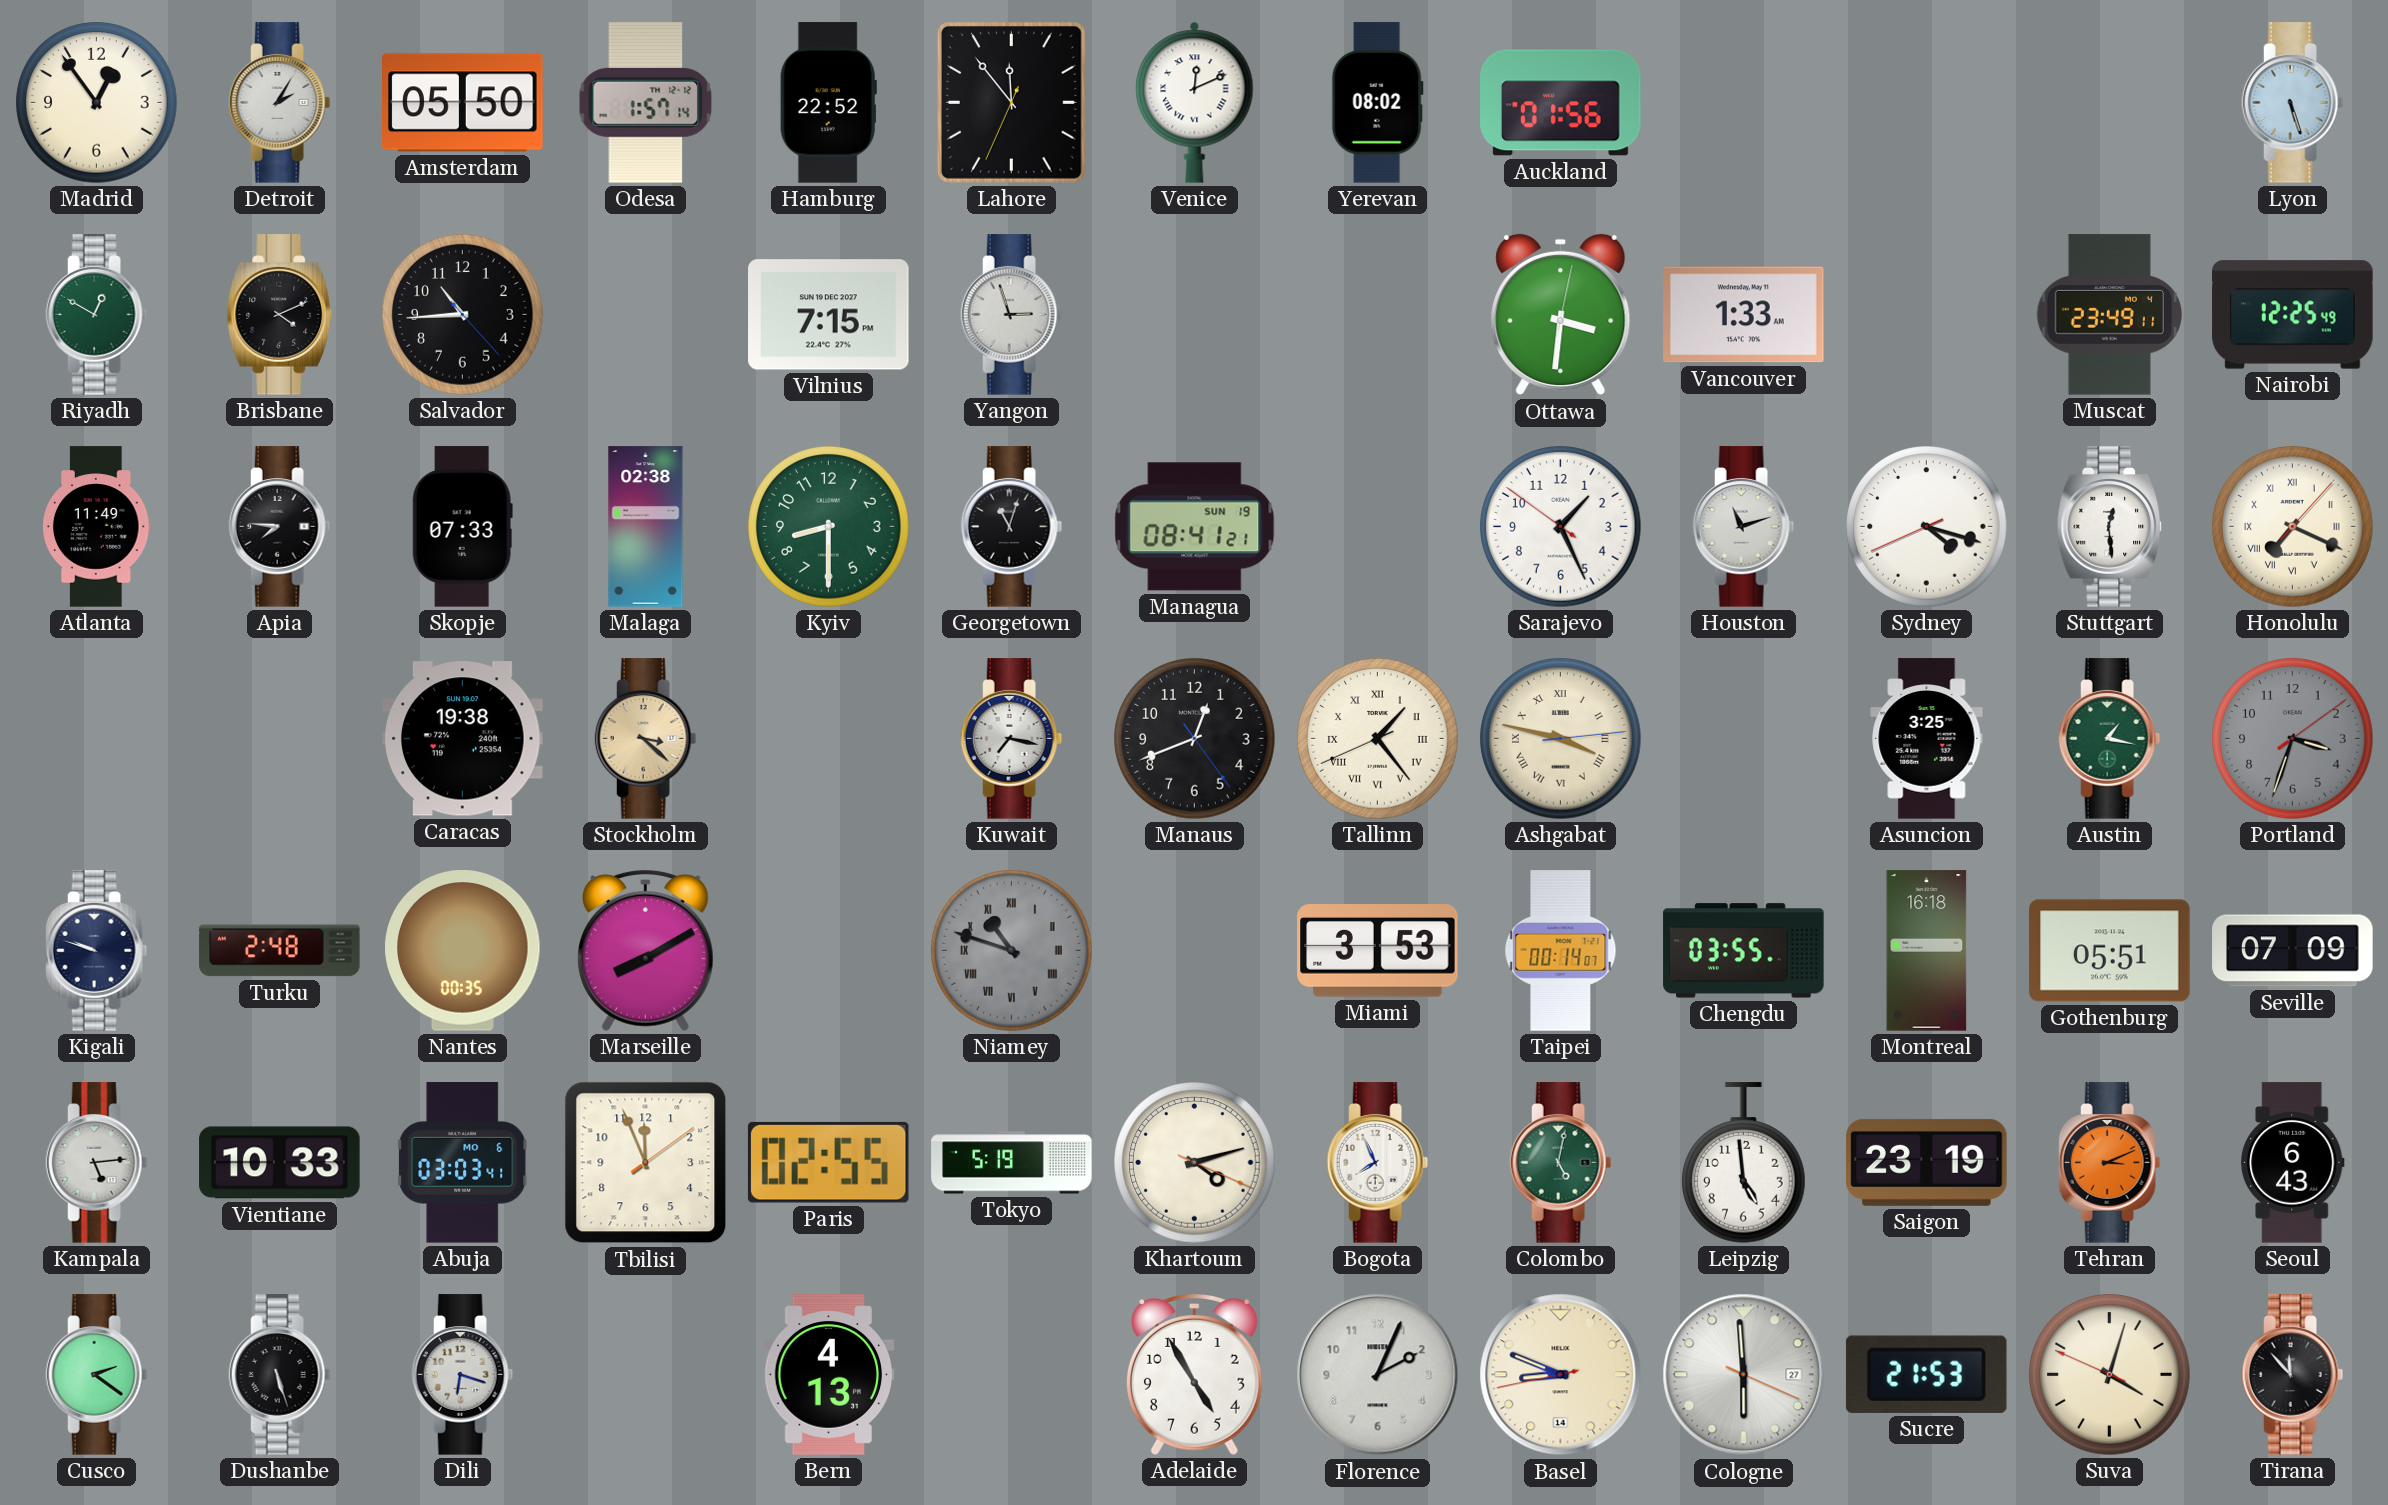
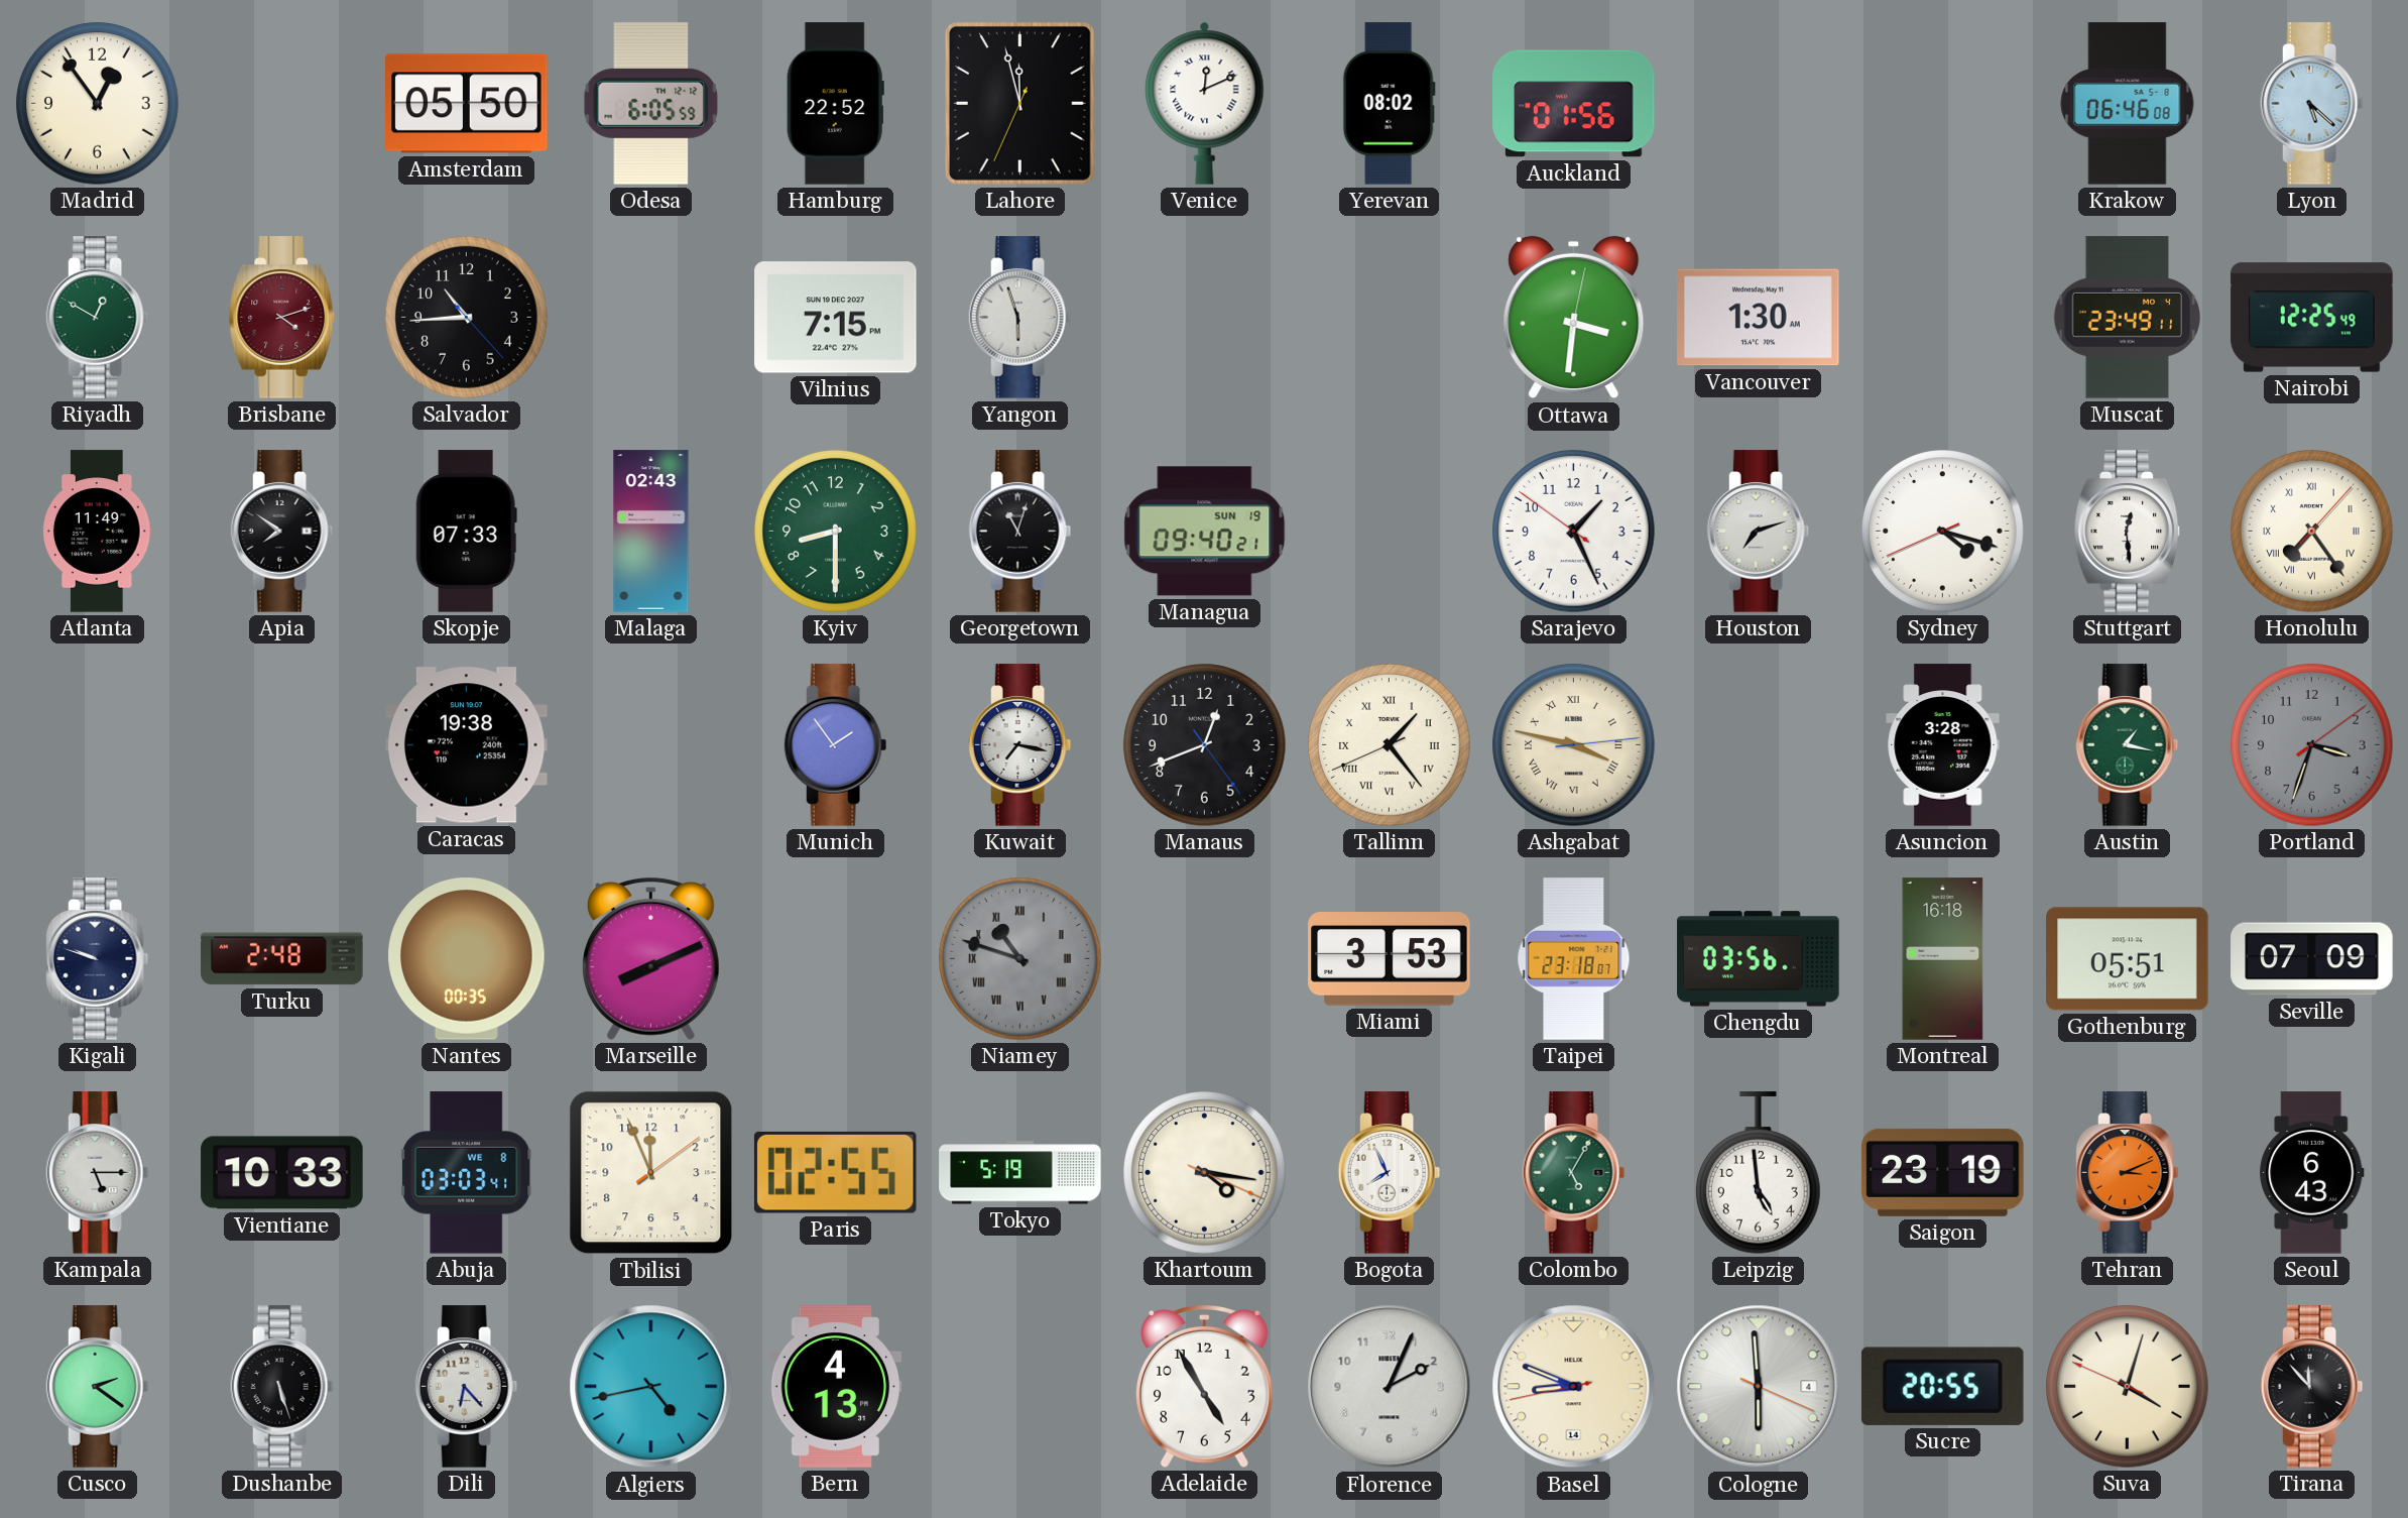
Detroit: 2:05 -> none
Odesa: 1:57 -> 6:05
Lahore: 11:53 -> 11:57
Krakow: none -> 06:46
Lyon: 5:27 -> 5:22
Brisbane: 4:11 -> 4:12
Brisbane dial: black -> burgundy
Yangon: 2:57 -> 5:57
Vancouver: 1:33 -> 1:30
Apia: 7:46 -> 7:51
Malaga: 02:38 -> 02:43
Managua: 08:41 -> 09:40
Houston: 11:12 -> 7:12
Honolulu: 7:19 -> 7:24
Stockholm: 3:22 -> none
Munich: none -> 1:54
Asuncion: 3:25 -> 3:28
Marseille: 8:10 -> 8:11
Taipei: 00:14 -> 23:18
Chengdu: 03:55 -> 03:56
Kampala: 5:14 -> 5:15
Abuja date: MO 6 -> WE 8
Khartoum: 4:12 -> 4:16
Colombo: 5:02 -> 5:05
Dili: 6:18 -> 6:23
Algiers: none -> 4:43
Cologne date: 27 -> 4
Sucre: 21:53 -> 20:55
